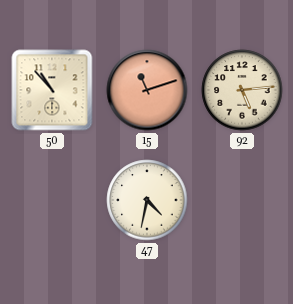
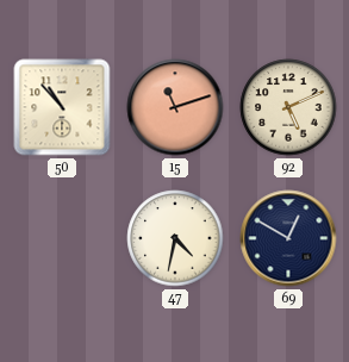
92: 5:14 -> 5:11
69: none -> 12:50
